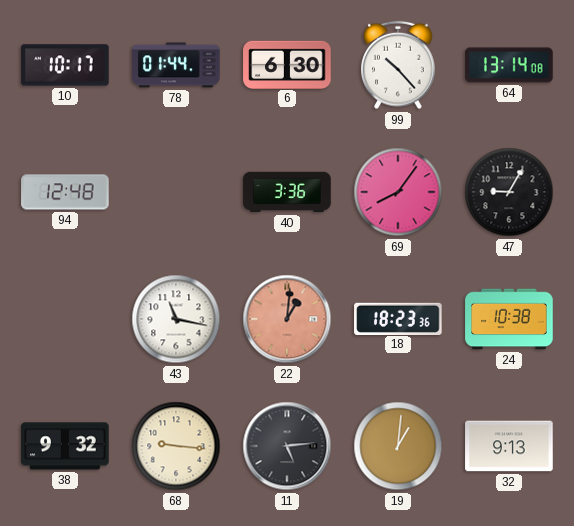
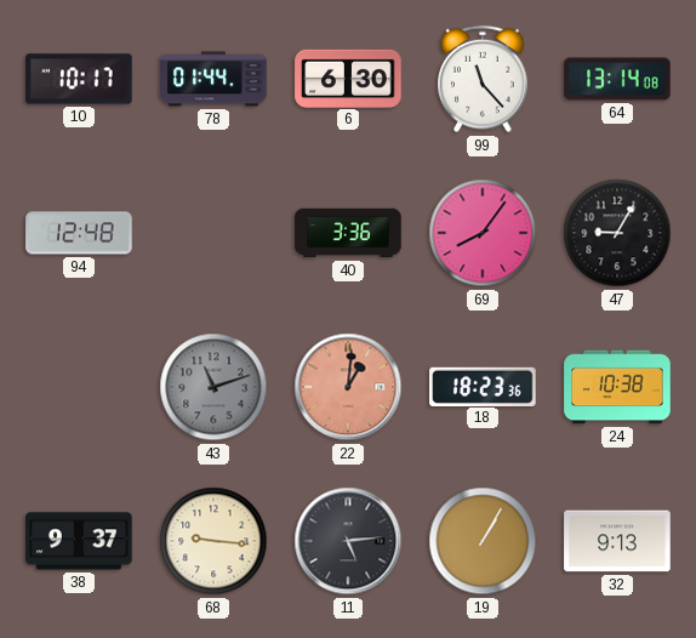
99: 10:23 -> 11:23
43: 11:17 -> 11:12
43 dial: white -> grey
38: 9:32 -> 9:37
19: 1:01 -> 1:05
